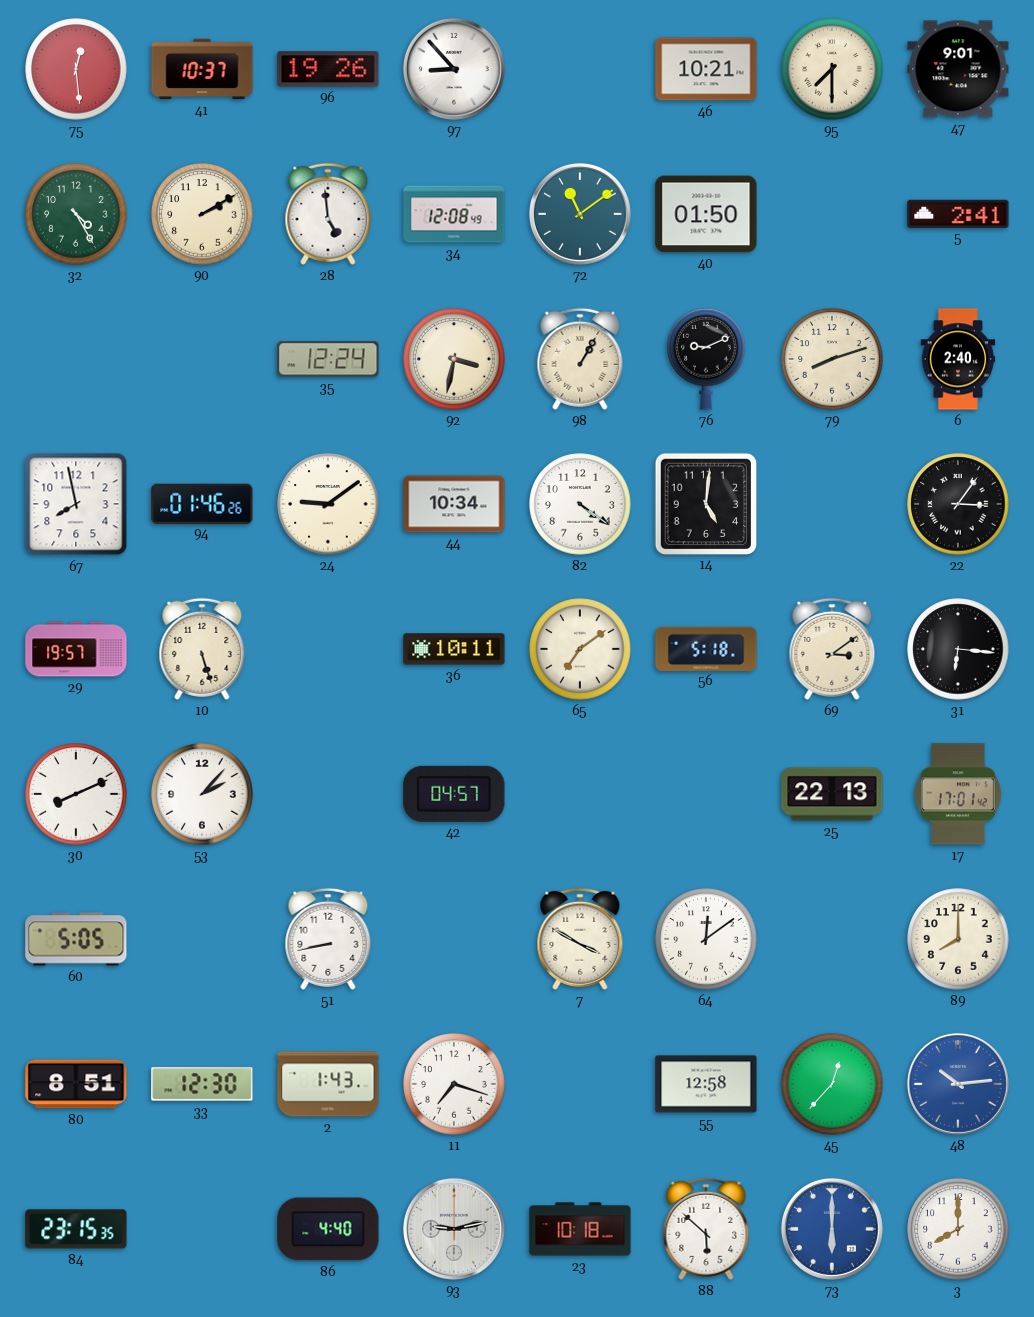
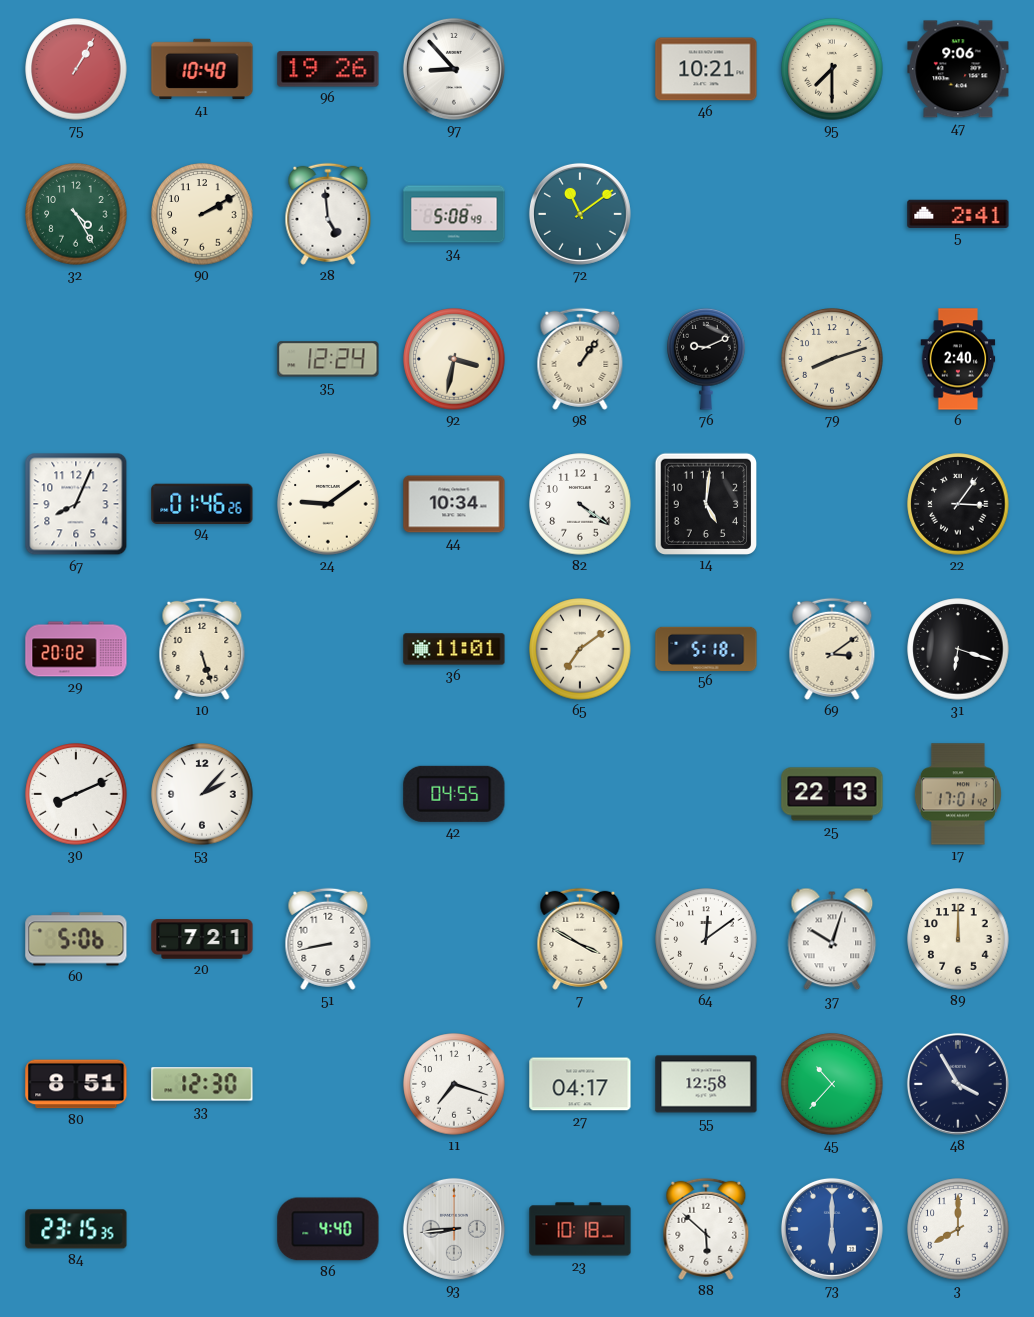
75: 12:29 -> 1:05
41: 10:37 -> 10:40
47: 9:01 -> 9:06
34: 12:08 -> 5:08
40: 01:50 -> none
98: 1:05 -> 1:06
67: 7:58 -> 8:04
29: 19:57 -> 20:02
36: 10:11 -> 11:01
31: 6:16 -> 6:18
42: 04:57 -> 04:55
60: 5:05 -> 5:06
20: none -> 7:21
37: none -> 10:03
89: 8:00 -> 12:00
2: 1:43 -> none
27: none -> 04:17
45: 12:37 -> 10:37
48: 10:14 -> 3:55
48 dial: blue -> navy
93: 9:13 -> 8:44
